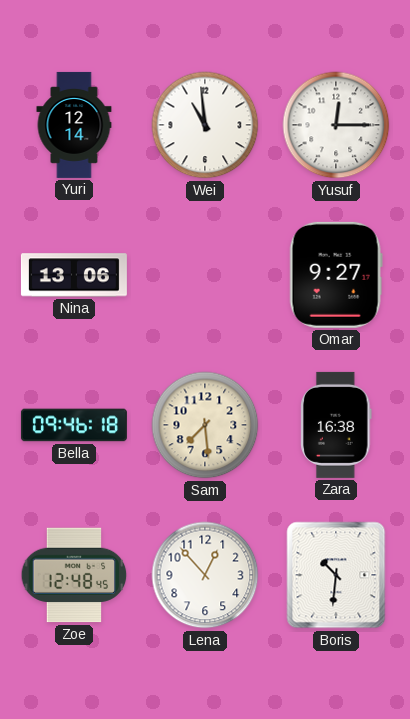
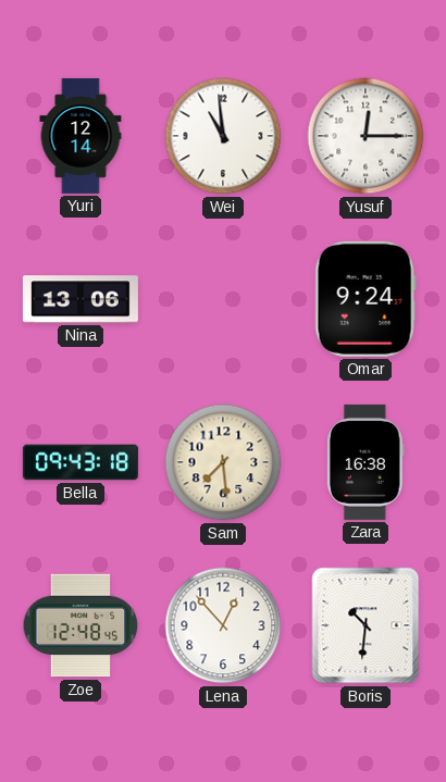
Omar: 9:27 -> 9:24
Bella: 09:46 -> 09:43
